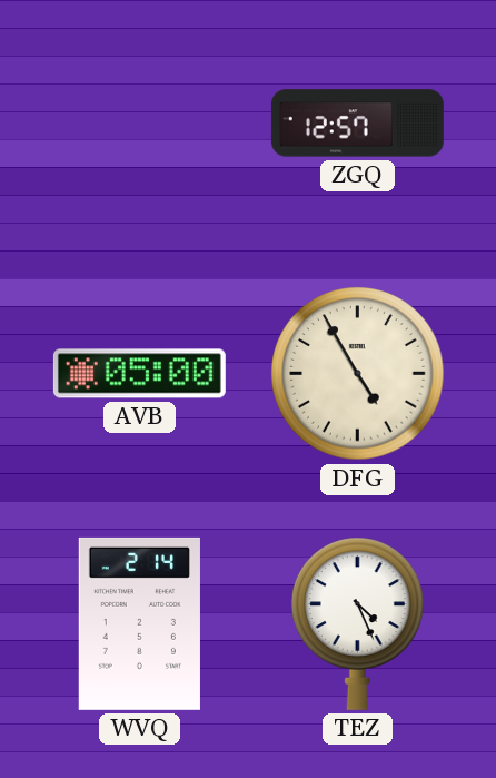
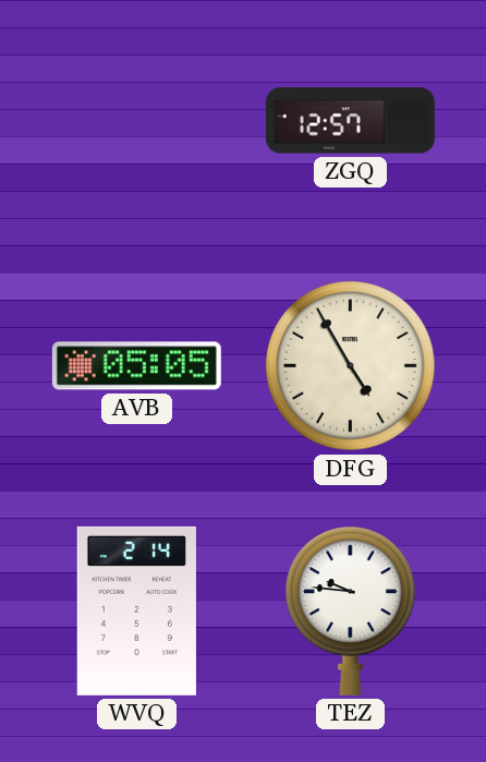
AVB: 05:00 -> 05:05
TEZ: 4:26 -> 9:46
